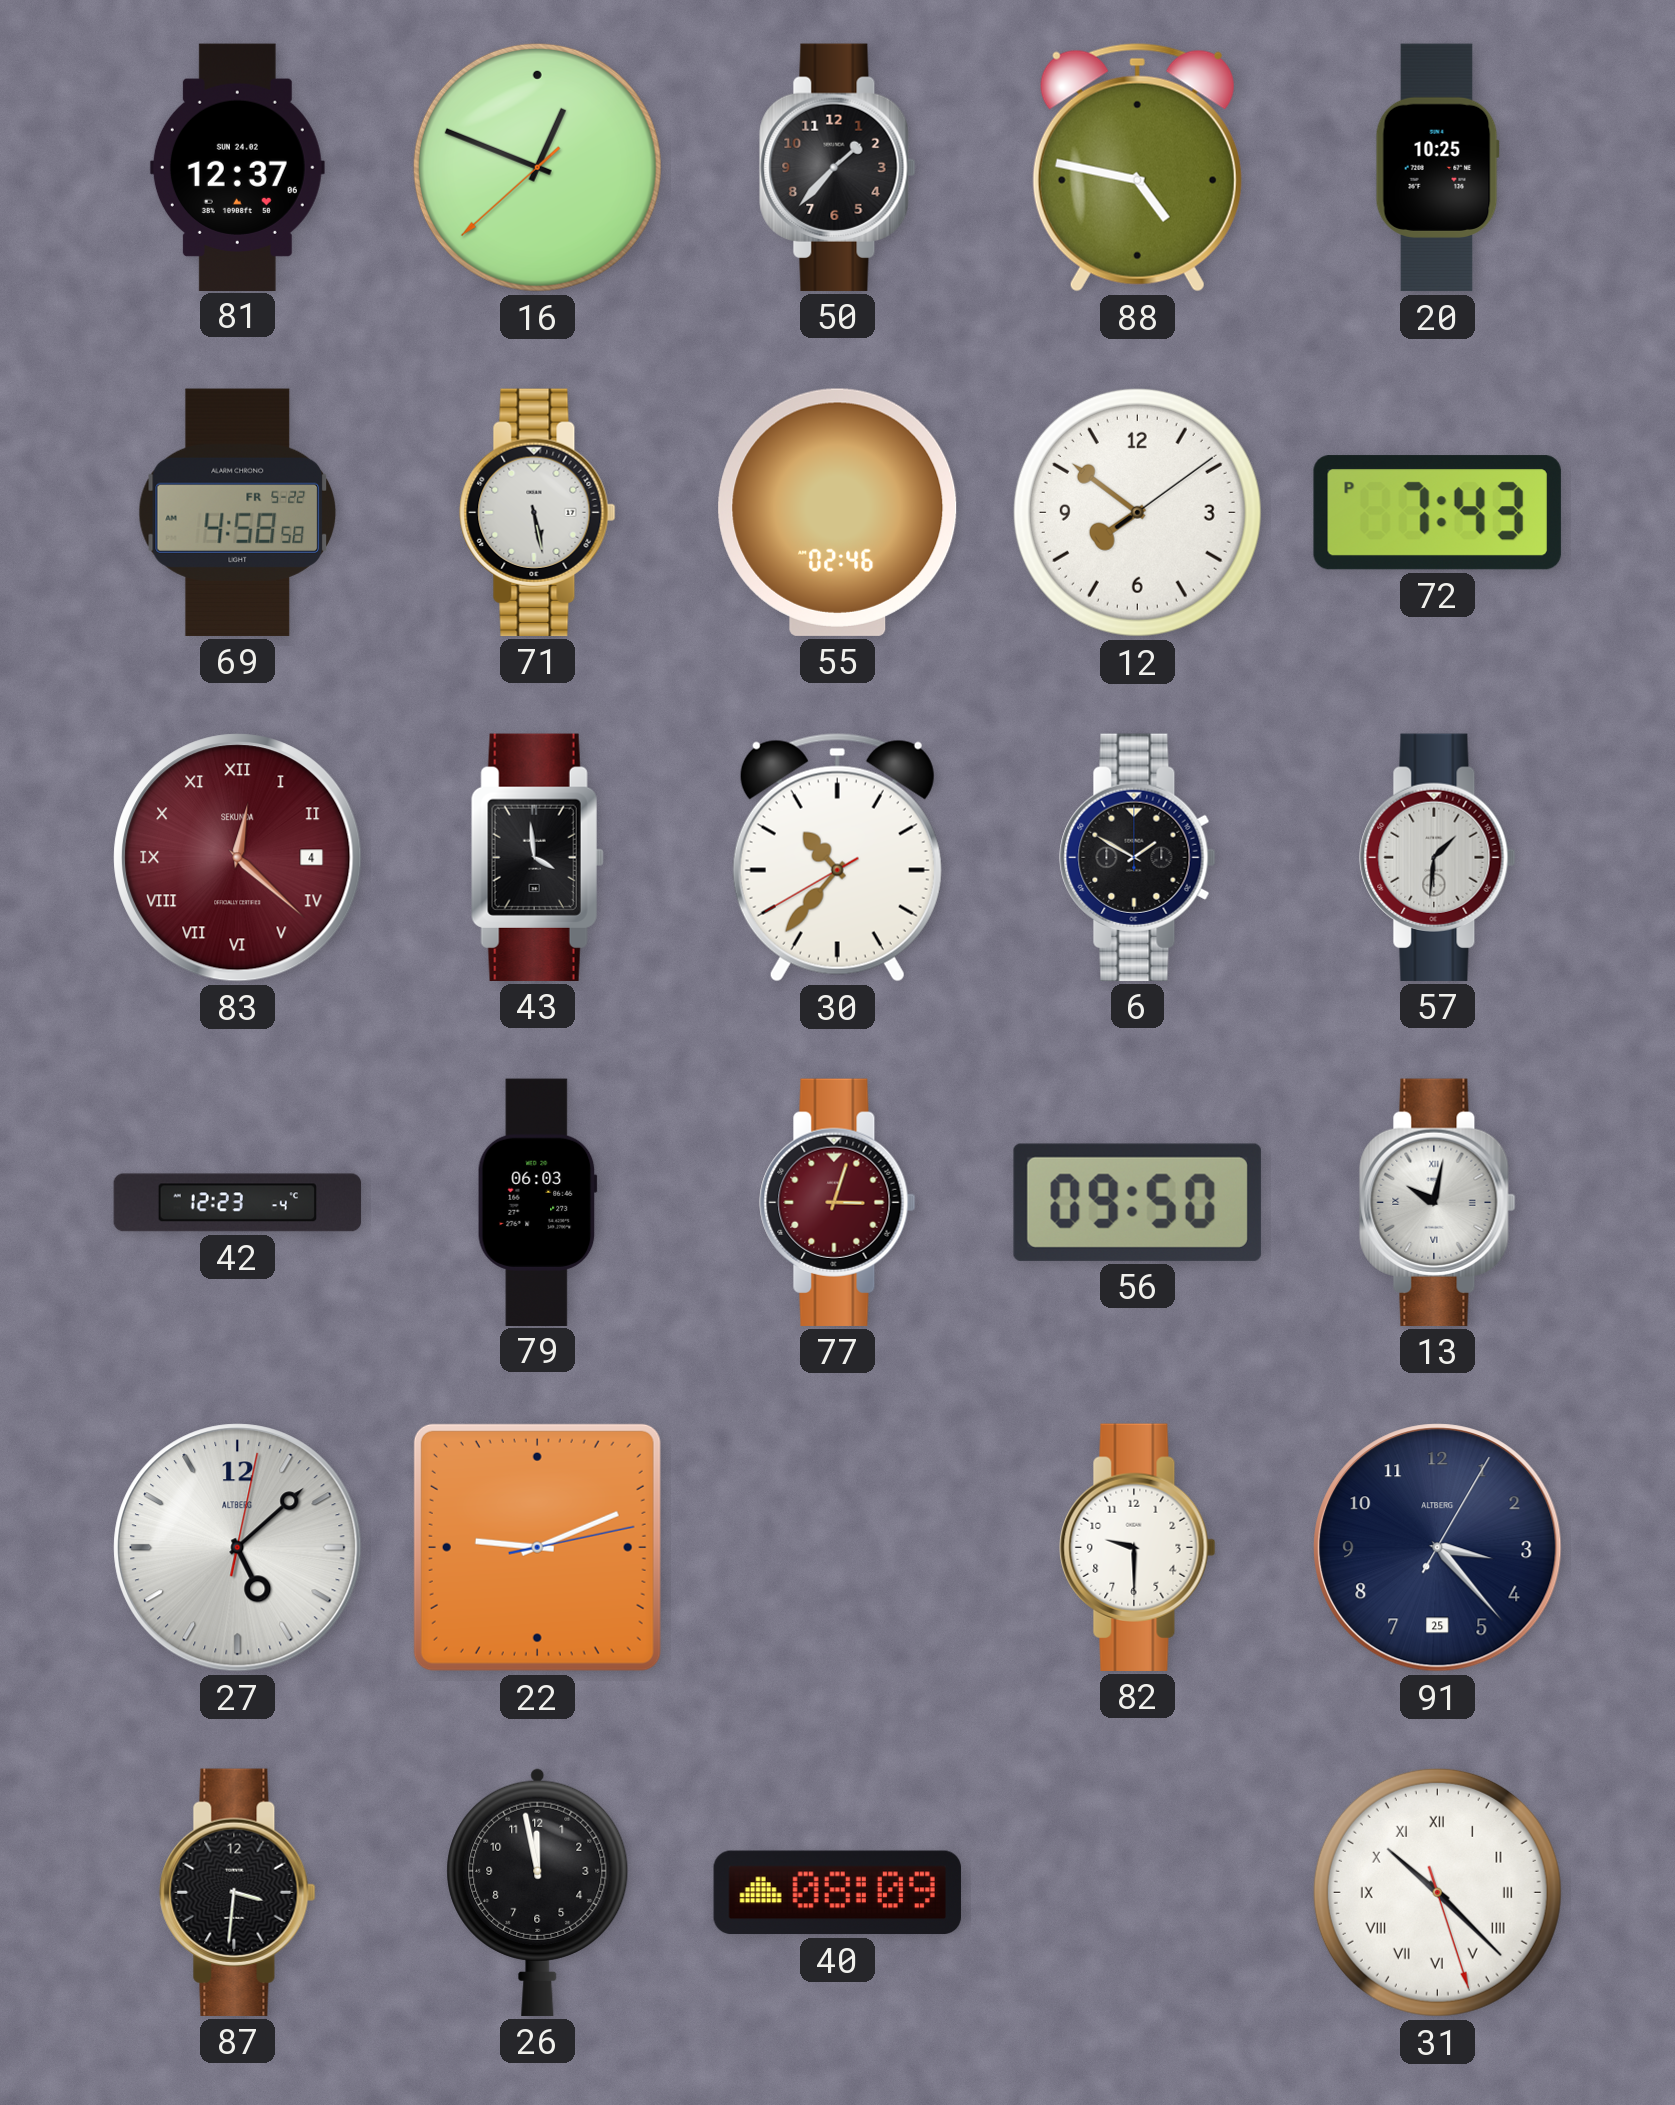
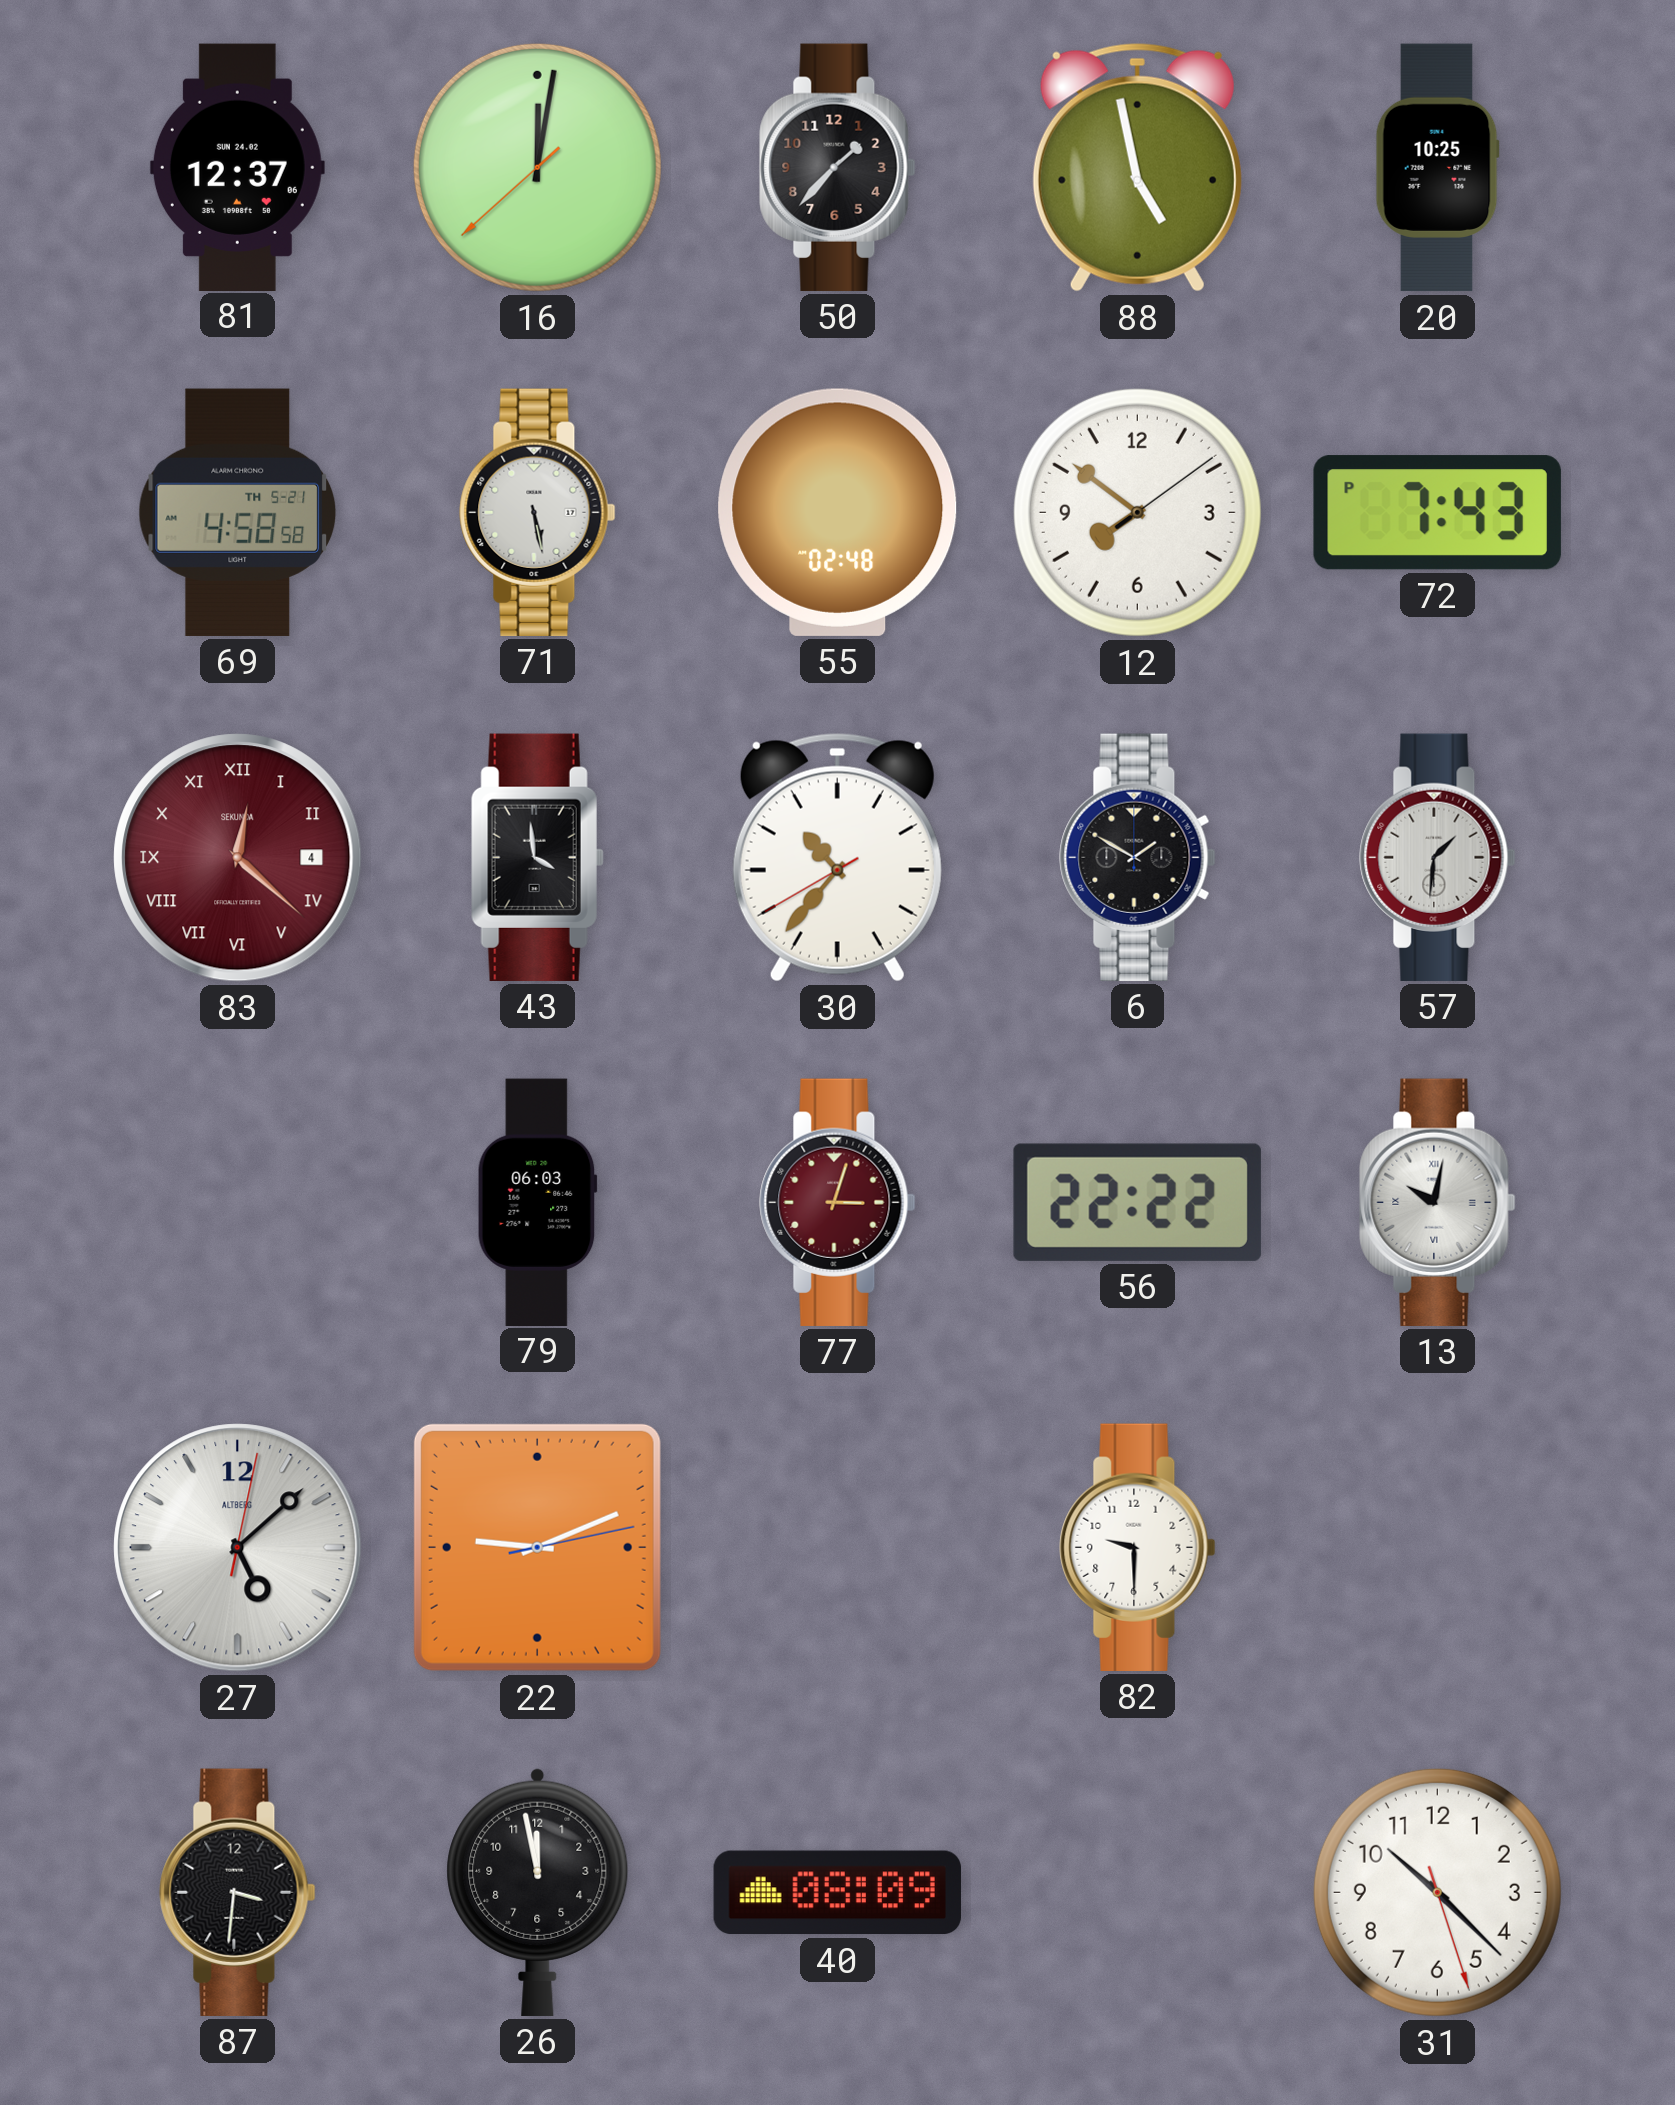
16: 12:48 -> 12:01
88: 4:47 -> 4:58
69 date: FR 5-22 -> TH 5-21
55: 02:46 -> 02:48
42: 12:23 -> none
56: 09:50 -> 22:22
91: 3:23 -> none
31 numerals: Roman -> Arabic
